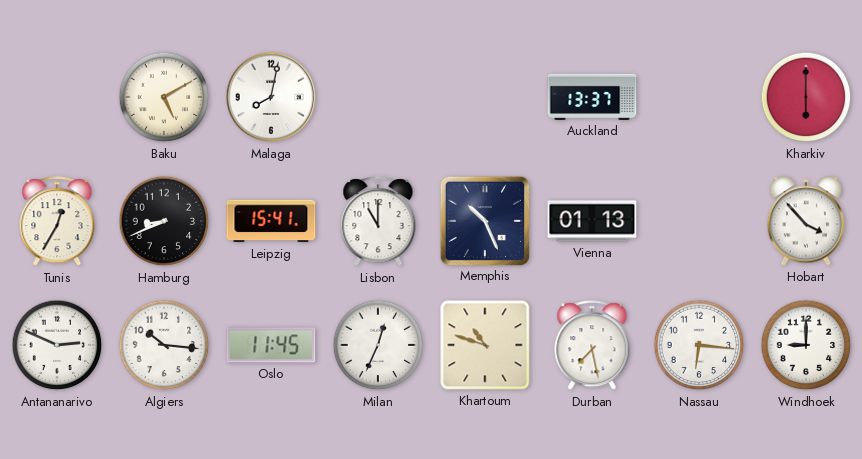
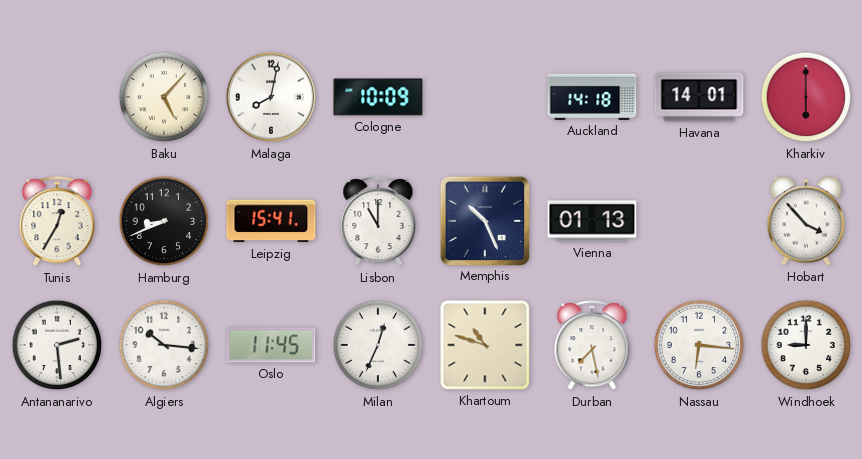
Baku: 5:10 -> 5:07
Cologne: none -> 10:09
Auckland: 13:37 -> 14:18
Havana: none -> 14:01
Antananarivo: 2:49 -> 2:29
